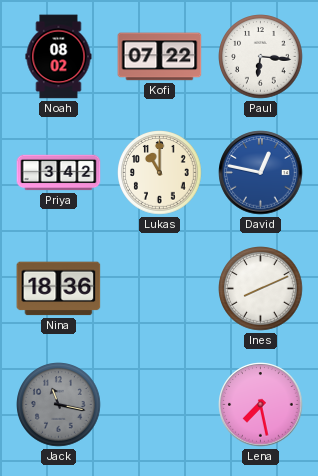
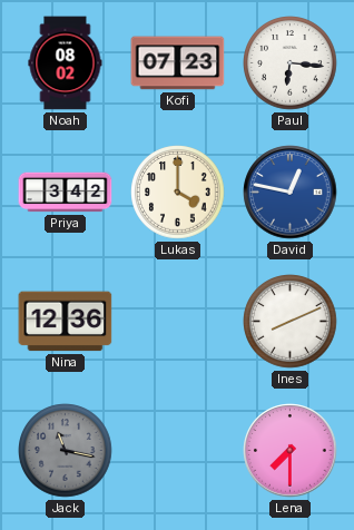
Kofi: 07:22 -> 07:23
Lukas: 11:00 -> 4:00
Nina: 18:36 -> 12:36
Lena: 7:28 -> 7:30
